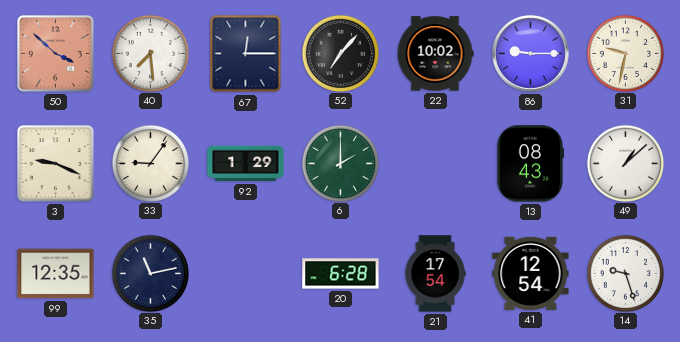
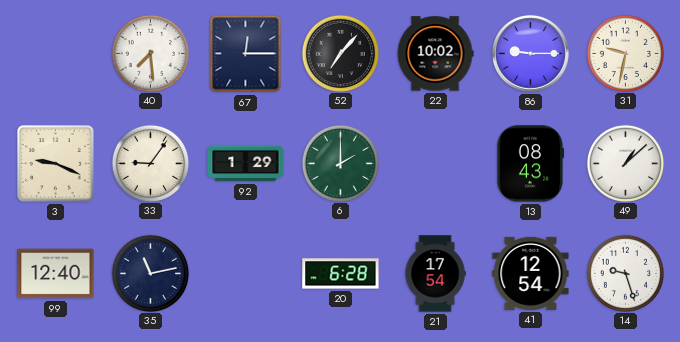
50: 3:52 -> none
99: 12:35 -> 12:40
